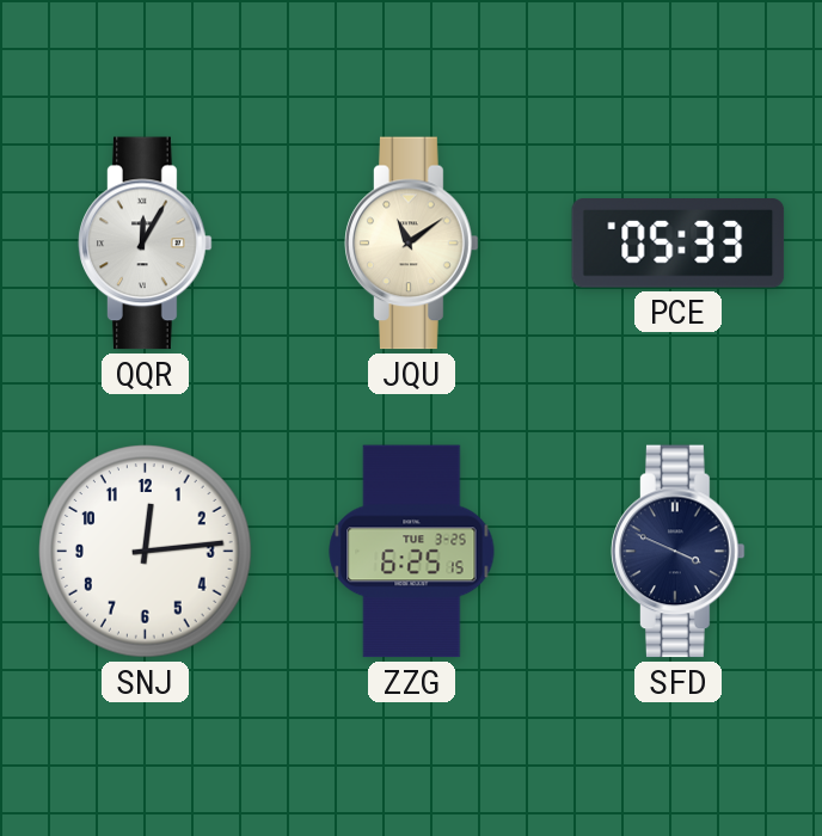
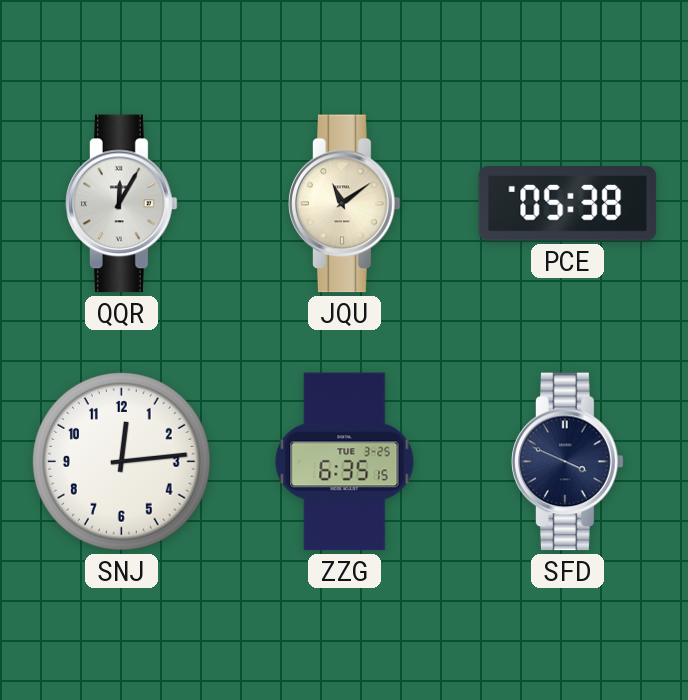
PCE: 05:33 -> 05:38
ZZG: 6:25 -> 6:35
